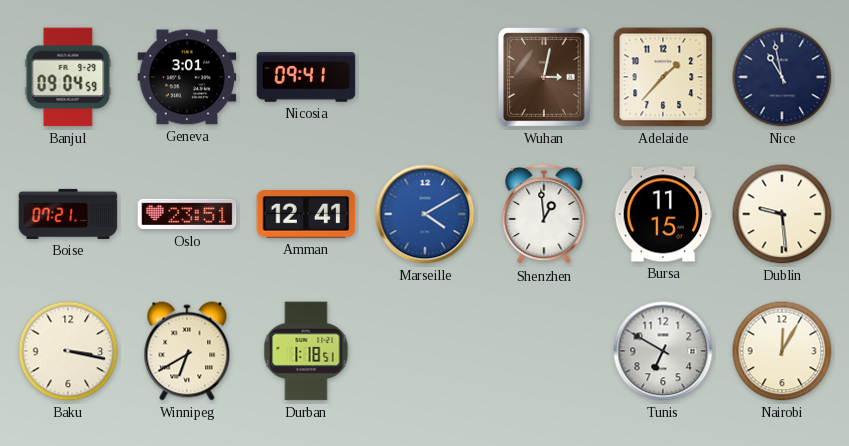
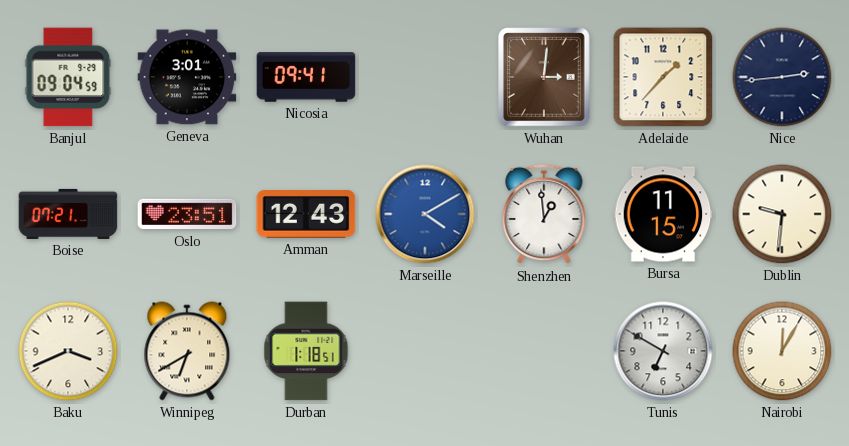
Wuhan: 3:02 -> 3:01
Nice: 10:58 -> 2:44
Amman: 12:41 -> 12:43
Dublin: 9:29 -> 9:31
Baku: 3:17 -> 3:41
